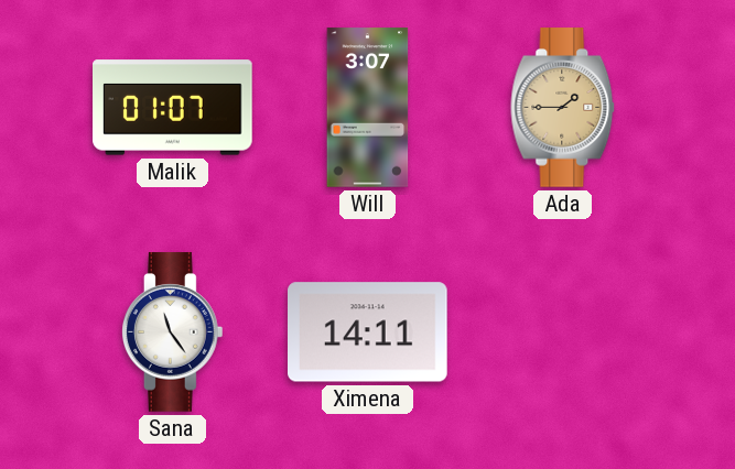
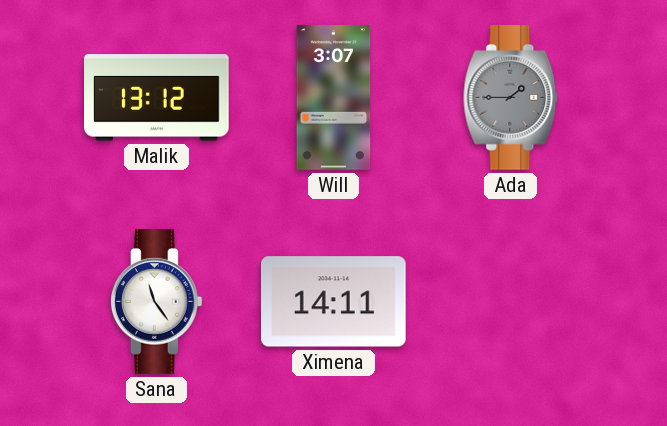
Malik: 01:07 -> 13:12
Ada dial: champagne -> grey
